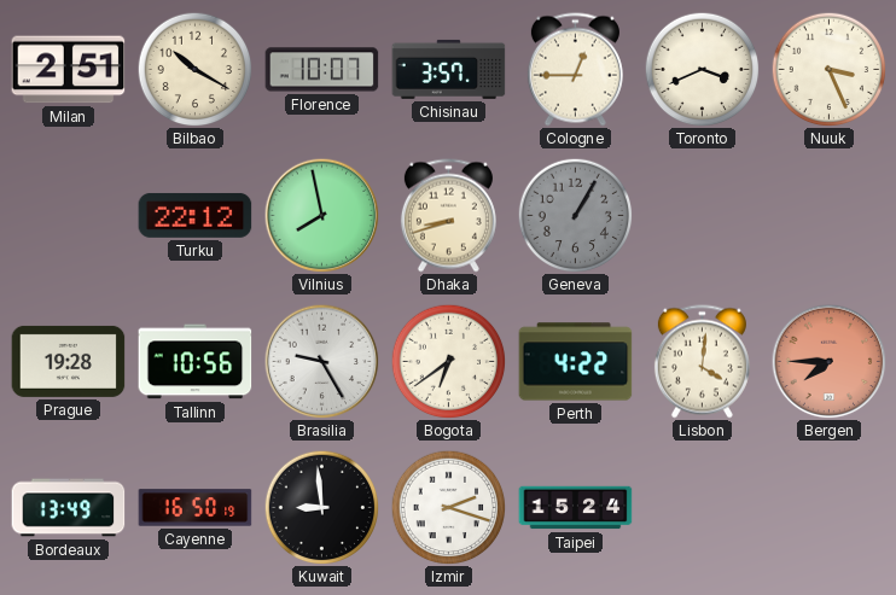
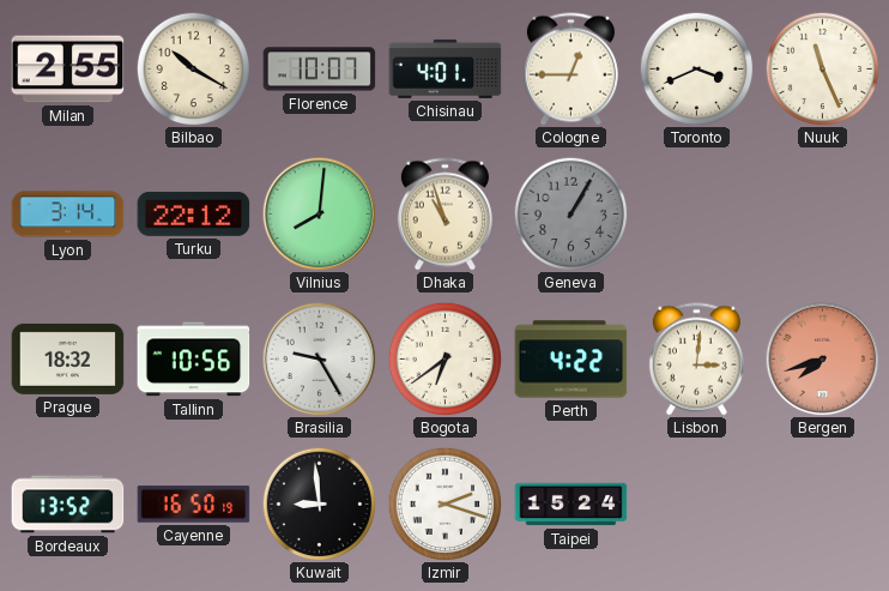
Milan: 2:51 -> 2:55
Chisinau: 3:57 -> 4:01
Nuuk: 3:26 -> 11:26
Lyon: none -> 3:14
Vilnius: 7:58 -> 8:01
Dhaka: 8:42 -> 10:57
Prague: 19:28 -> 18:32
Lisbon: 4:01 -> 3:01
Bergen: 7:45 -> 7:42
Bordeaux: 13:49 -> 13:52
